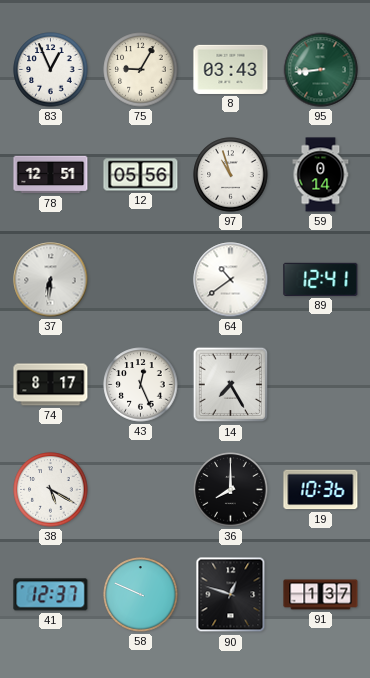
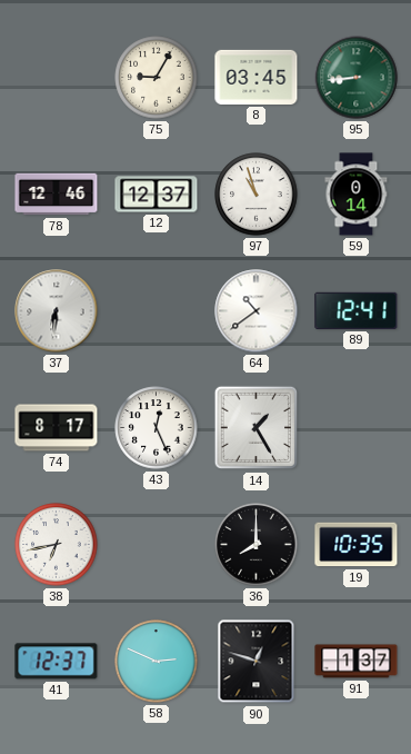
83: 12:56 -> none
8: 03:43 -> 03:45
78: 12:51 -> 12:46
12: 05:56 -> 12:37
14: 7:25 -> 1:25
38: 5:20 -> 6:43
19: 10:36 -> 10:35
58: 9:49 -> 2:49
